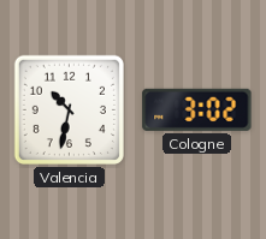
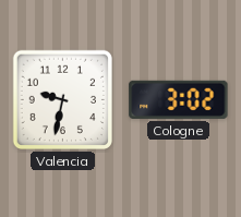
Valencia: 10:32 -> 9:32
